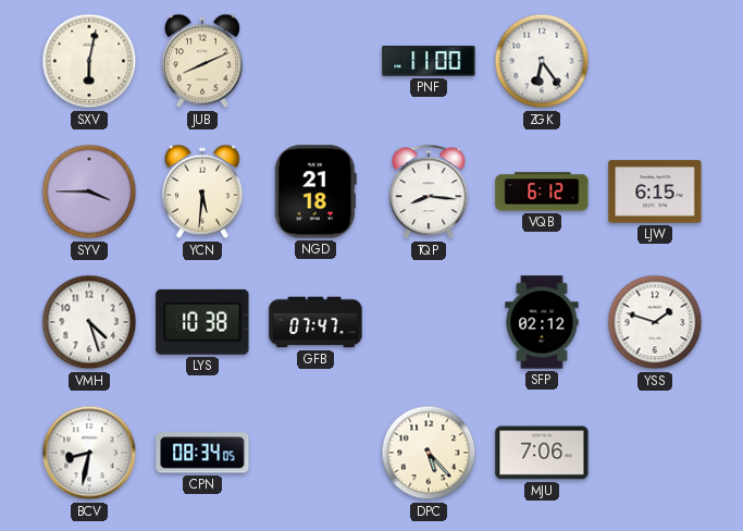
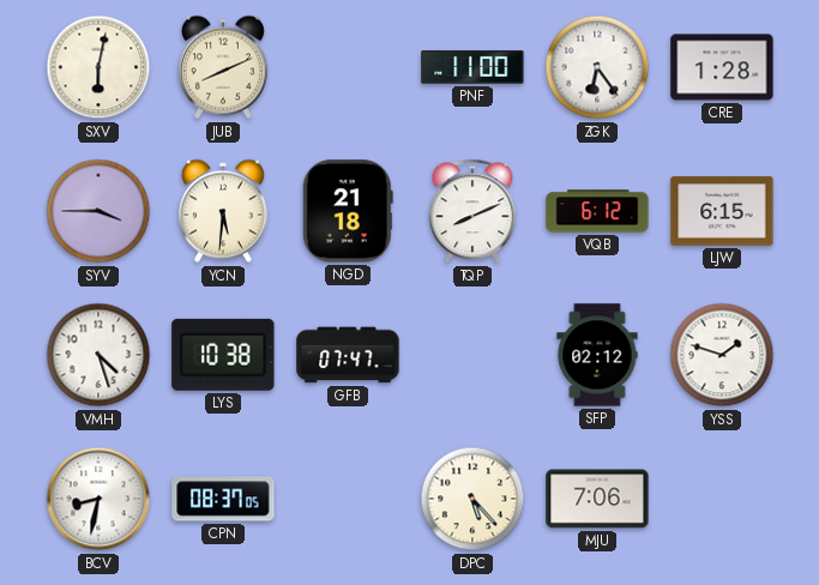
CRE: none -> 1:28
TQP: 8:16 -> 8:11
CPN: 08:34 -> 08:37
